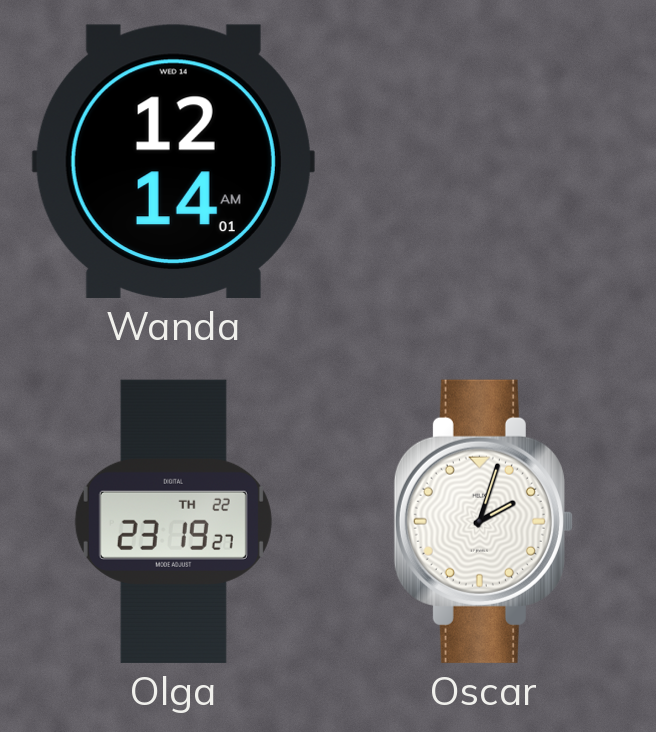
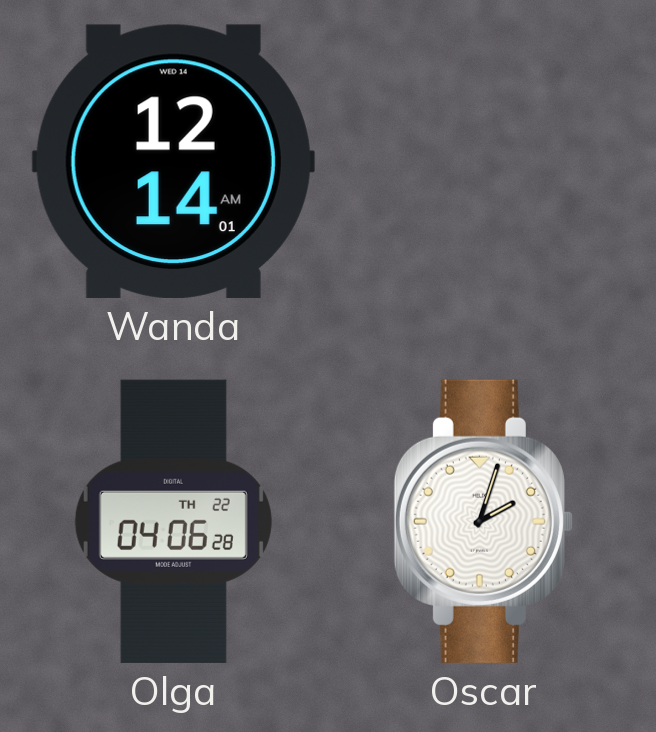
Olga: 23:19 -> 04:06
